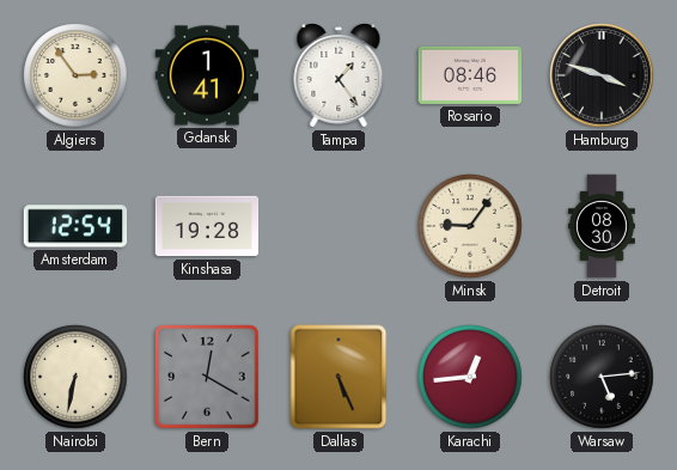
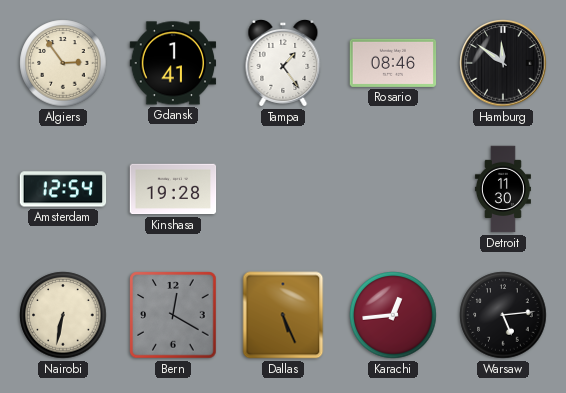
Hamburg: 3:48 -> 11:51
Minsk: 9:06 -> none
Detroit: 08:30 -> 11:30
